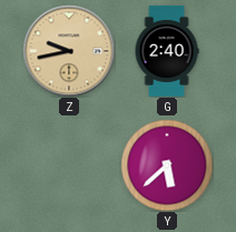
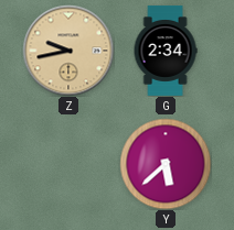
G: 2:40 -> 2:34
